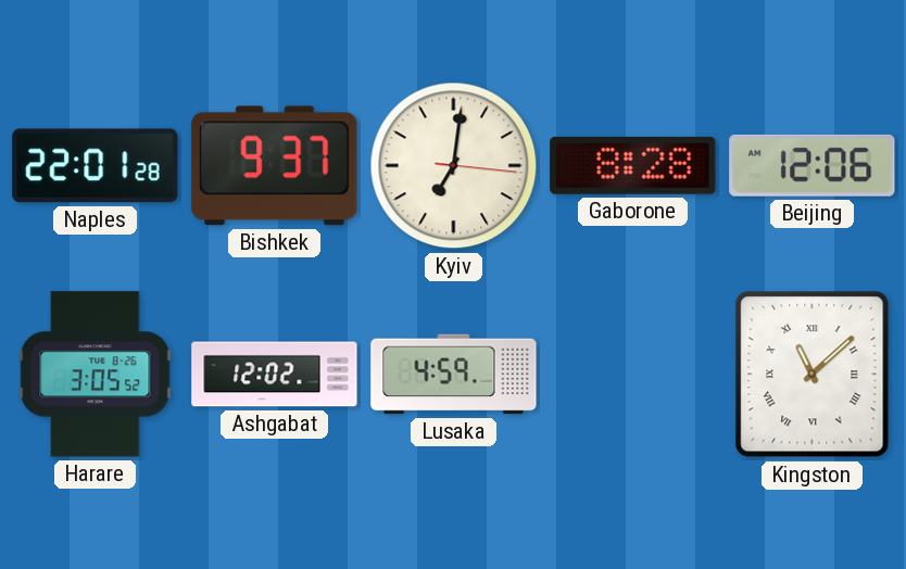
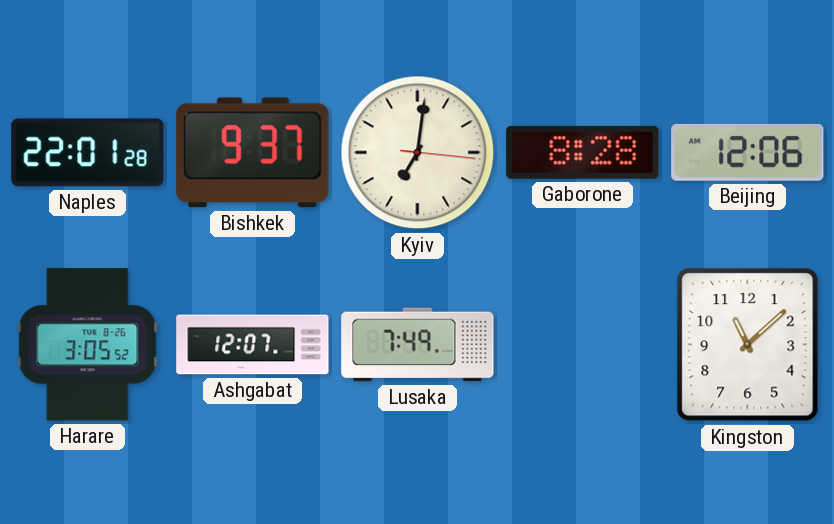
Ashgabat: 12:02 -> 12:07
Lusaka: 4:59 -> 7:49
Kingston numerals: Roman -> Arabic
